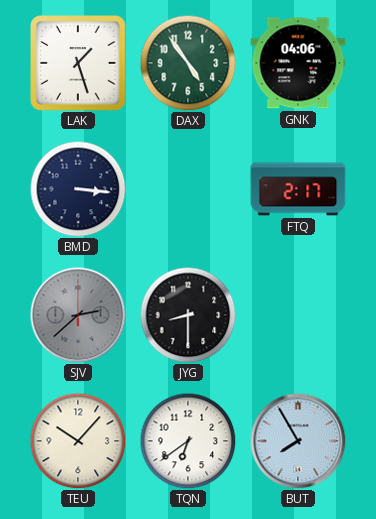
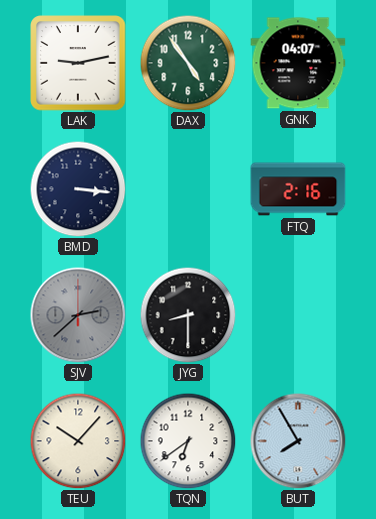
LAK: 1:27 -> 9:13
GNK: 04:06 -> 04:07
FTQ: 2:17 -> 2:16
